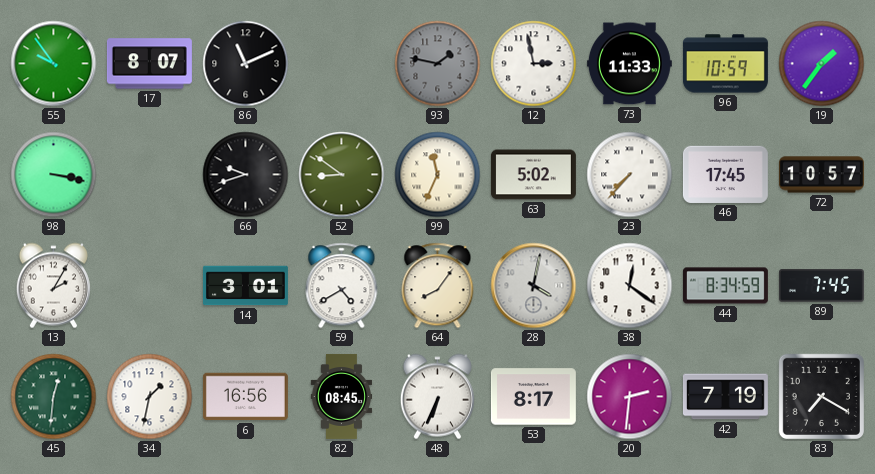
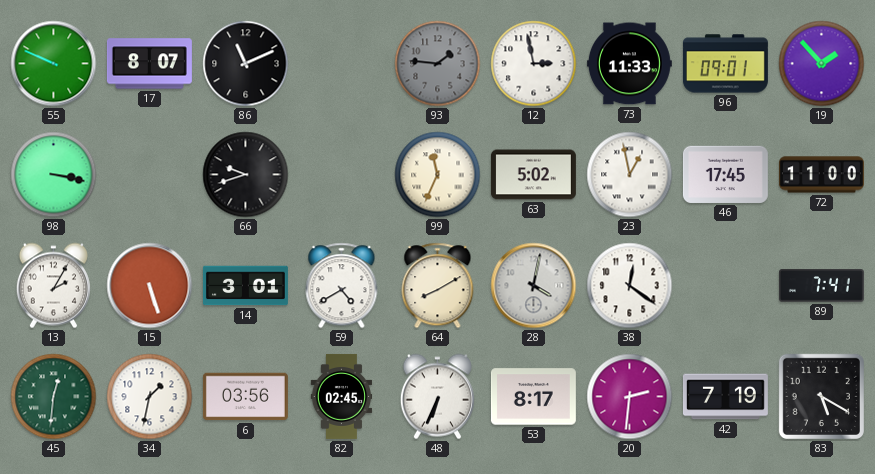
55: 9:54 -> 9:49
93: 1:47 -> 1:46
96: 10:59 -> 09:01
19: 1:36 -> 1:53
52: 8:51 -> none
23: 7:37 -> 12:58
72: 10:57 -> 11:00
15: none -> 5:27
64: 8:06 -> 8:10
44: 8:34 -> none
89: 7:45 -> 7:41
6: 16:56 -> 03:56
82: 08:45 -> 02:45
83: 7:20 -> 5:20
